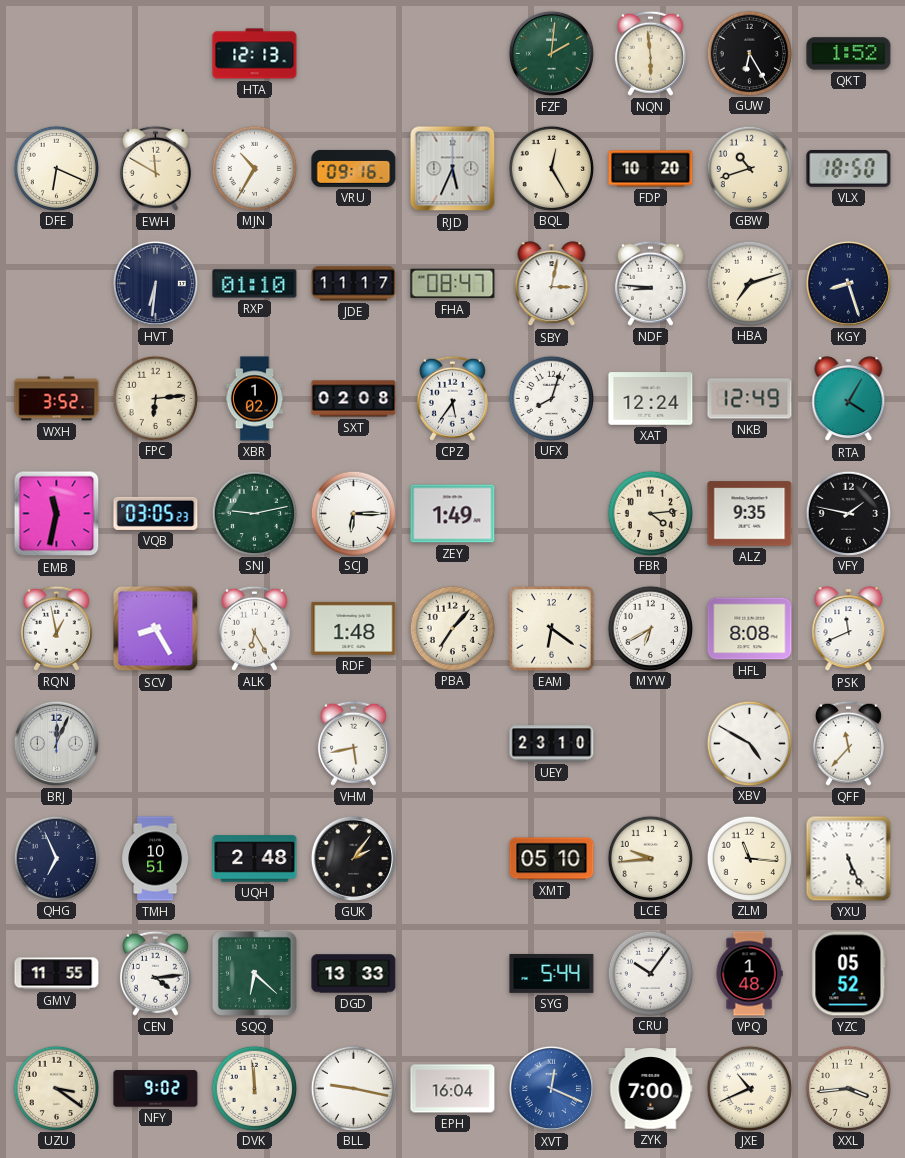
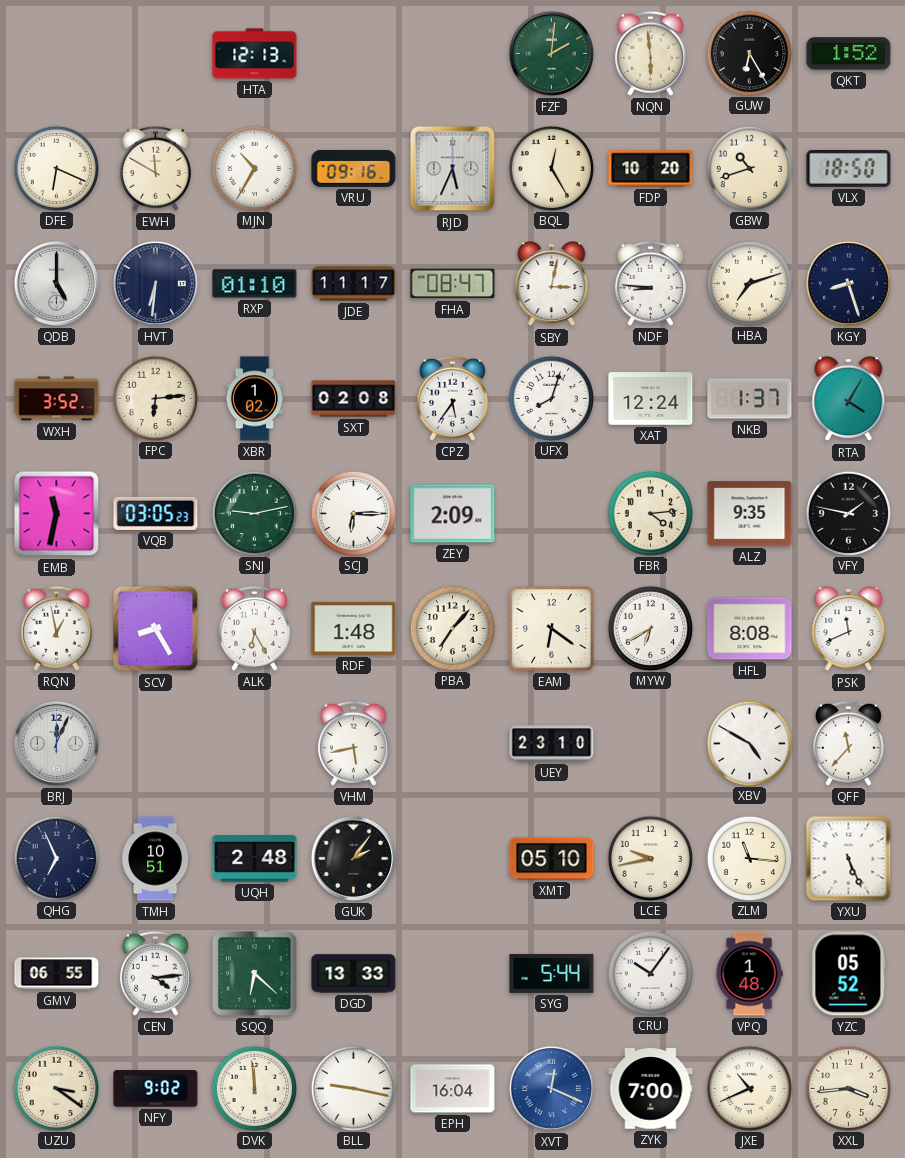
QDB: none -> 5:00
NKB: 12:49 -> 1:37
ZEY: 1:49 -> 2:09
LCE: 9:44 -> 9:43
GMV: 11:55 -> 06:55
